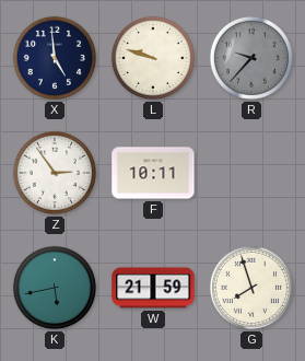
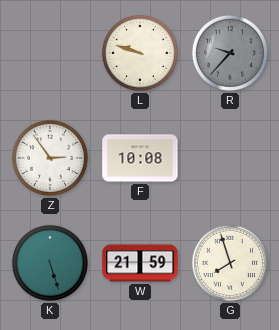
X: 4:59 -> none
F: 10:11 -> 10:08
K: 5:43 -> 5:27
